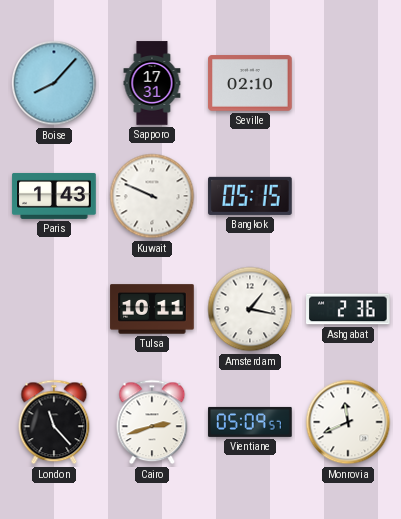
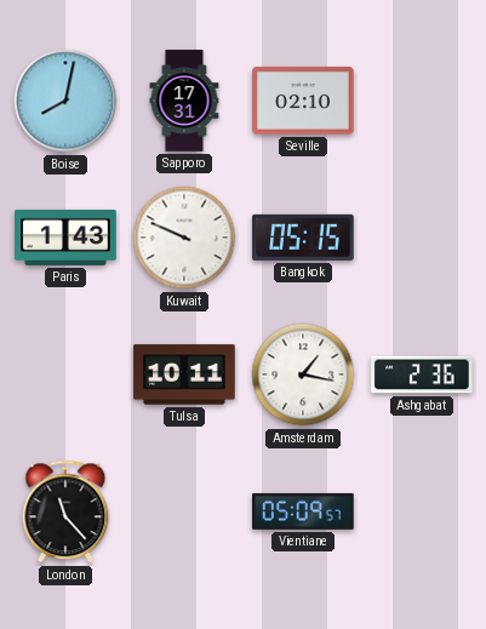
Boise: 8:07 -> 8:02
Cairo: 2:42 -> none
Monrovia: 11:41 -> none
